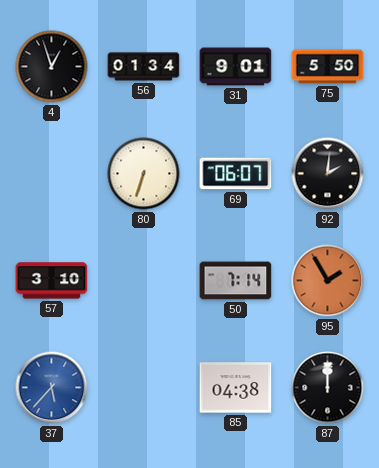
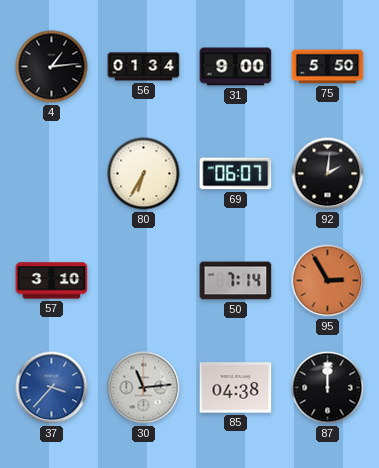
4: 12:57 -> 1:14
31: 9:01 -> 9:00
80: 6:33 -> 6:35
95: 1:55 -> 2:55
37: 5:37 -> 3:37
30: none -> 11:14
